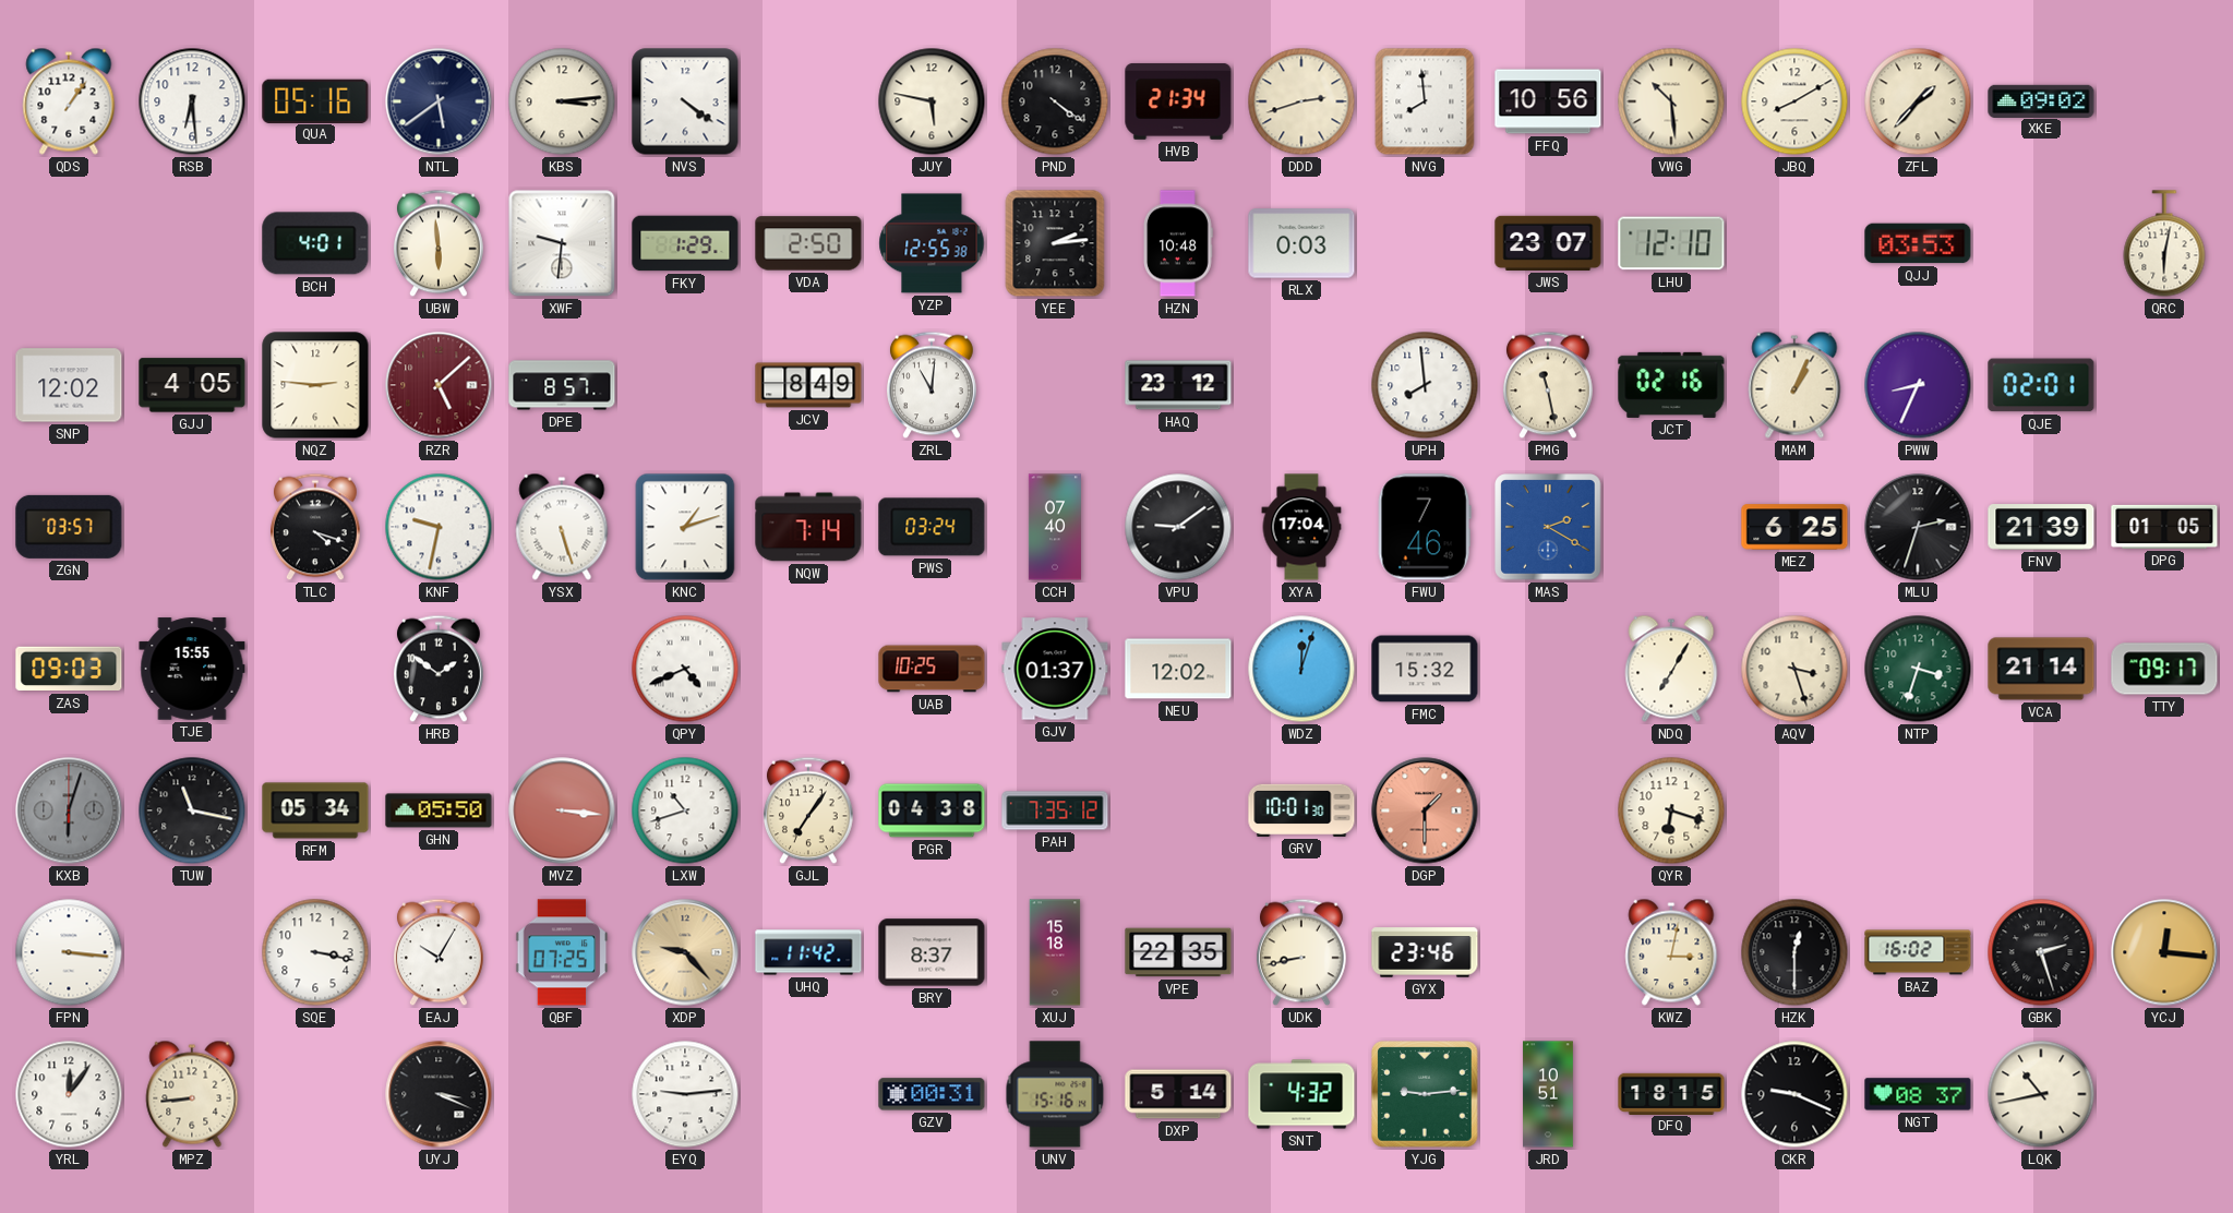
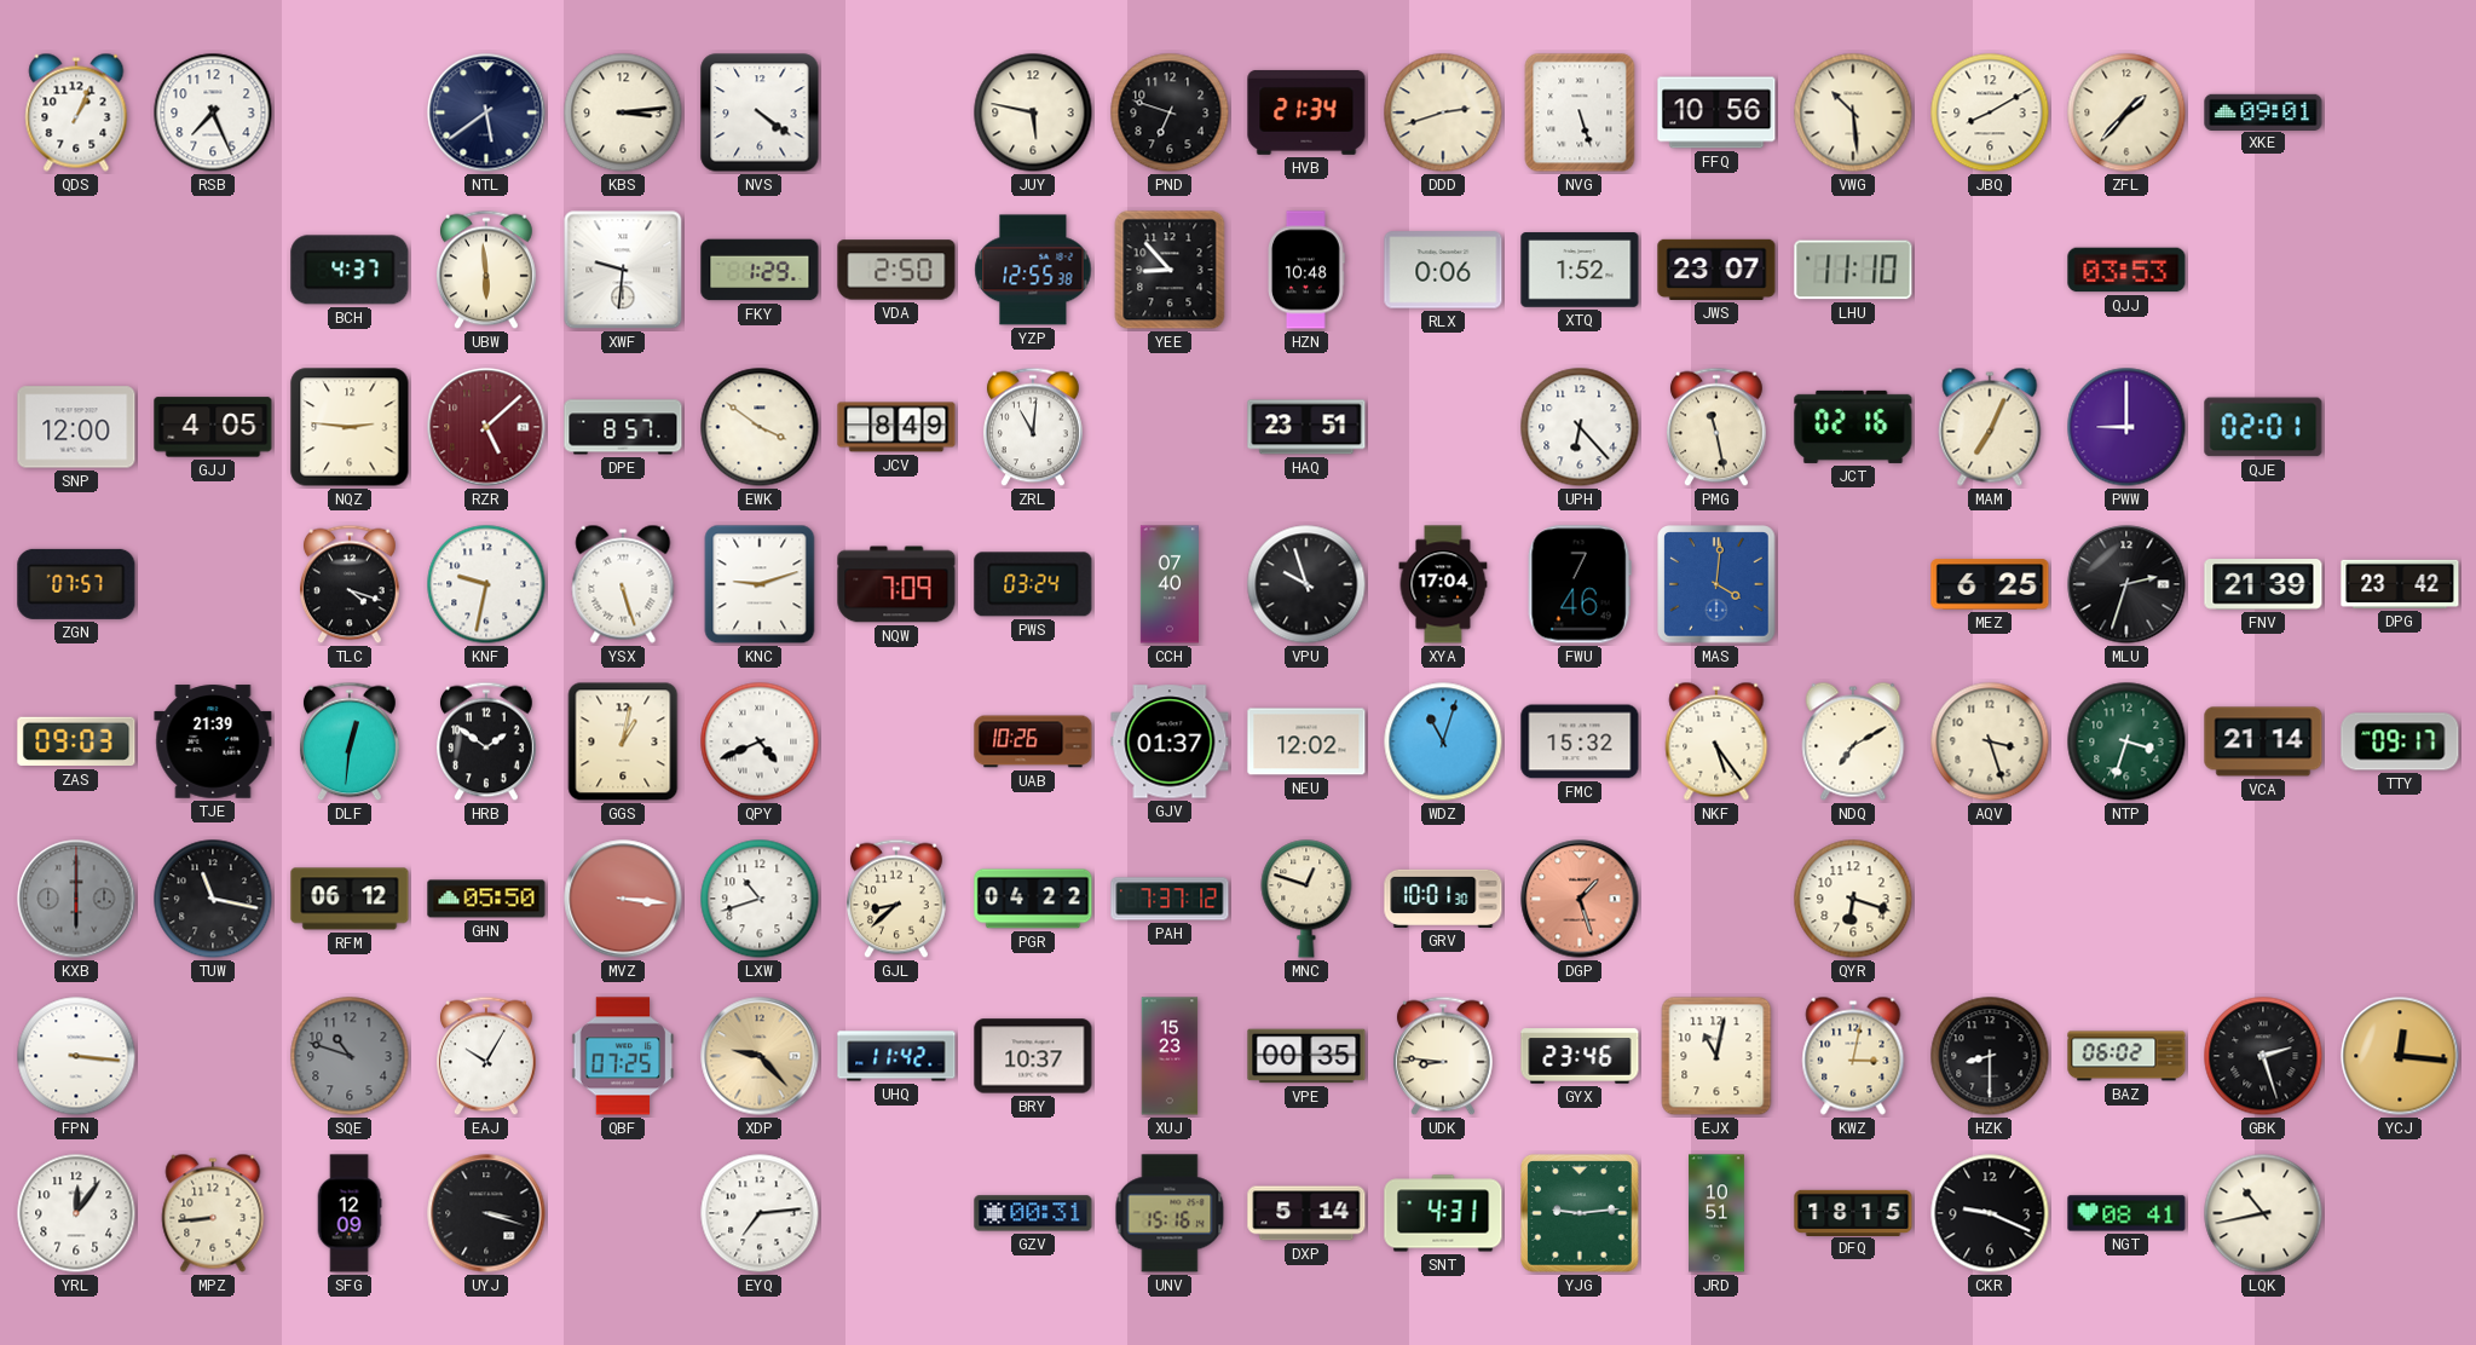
QDS: 1:06 -> 1:04
RSB: 6:29 -> 7:26
QUA: 05:16 -> none
PND: 4:21 -> 6:48
NVG: 7:59 -> 5:27
XKE: 09:02 -> 09:01
BCH: 4:01 -> 4:37
YEE: 2:14 -> 8:53
RLX: 0:03 -> 0:06
XTQ: none -> 1:52
LHU: 12:10 -> 11:10
QRC: 6:02 -> none
SNP: 12:02 -> 12:00
EWK: none -> 3:51
HAQ: 23:12 -> 23:51
UPH: 7:59 -> 6:23
MAM: 1:04 -> 7:04
PWW: 8:34 -> 9:00
ZGN: 03:57 -> 07:57
KNC: 1:12 -> 9:12
NQW: 7:14 -> 7:09
VPU: 9:09 -> 9:57
MAS: 2:20 -> 4:01
DPG: 01:05 -> 23:42
TJE: 15:55 -> 21:39
DLF: none -> 12:31
GGS: none -> 1:02
UAB: 10:25 -> 10:26
WDZ: 12:03 -> 11:03
NKF: none -> 5:24
NDQ: 7:05 -> 7:10
KXB: 6:03 -> 6:00
RFM: 05:34 -> 06:12
GJL: 7:06 -> 8:38
PGR: 04:38 -> 04:22
PAH: 7:35 -> 7:37
MNC: none -> 12:48
DGP: 1:30 -> 1:27
SQE: 3:17 -> 10:48
SQE dial: white -> grey
BRY: 8:37 -> 10:37
XUJ: 15:18 -> 15:23
VPE: 22:35 -> 00:35
UDK: 8:43 -> 8:46
EJX: none -> 11:02
HZK: 12:30 -> 8:30
BAZ: 16:02 -> 06:02
SFG: none -> 12:09
UYJ: 3:19 -> 3:18
EYQ: 9:14 -> 7:14
SNT: 4:32 -> 4:31
NGT: 08:37 -> 08:41
